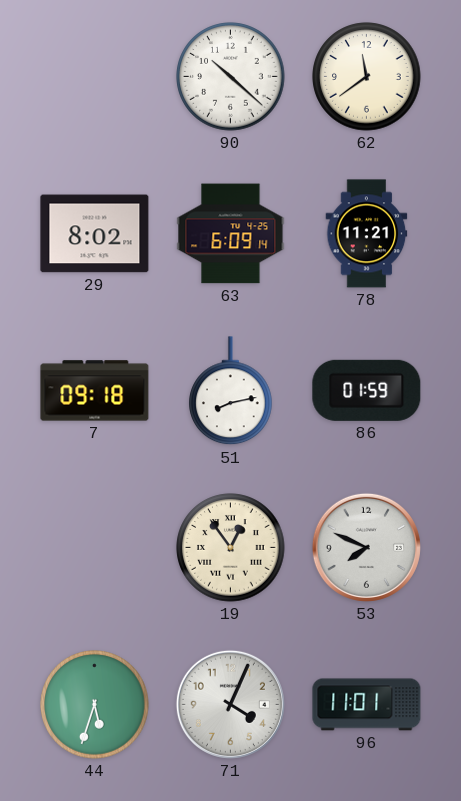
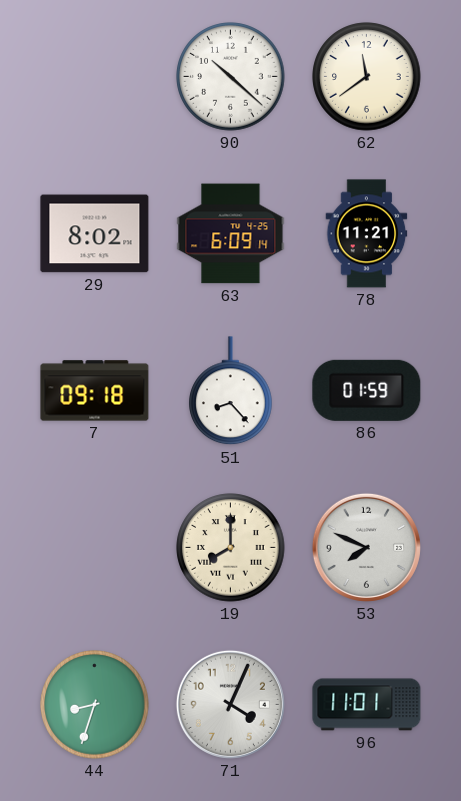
51: 8:13 -> 8:23
19: 12:54 -> 8:00
44: 5:33 -> 8:33
